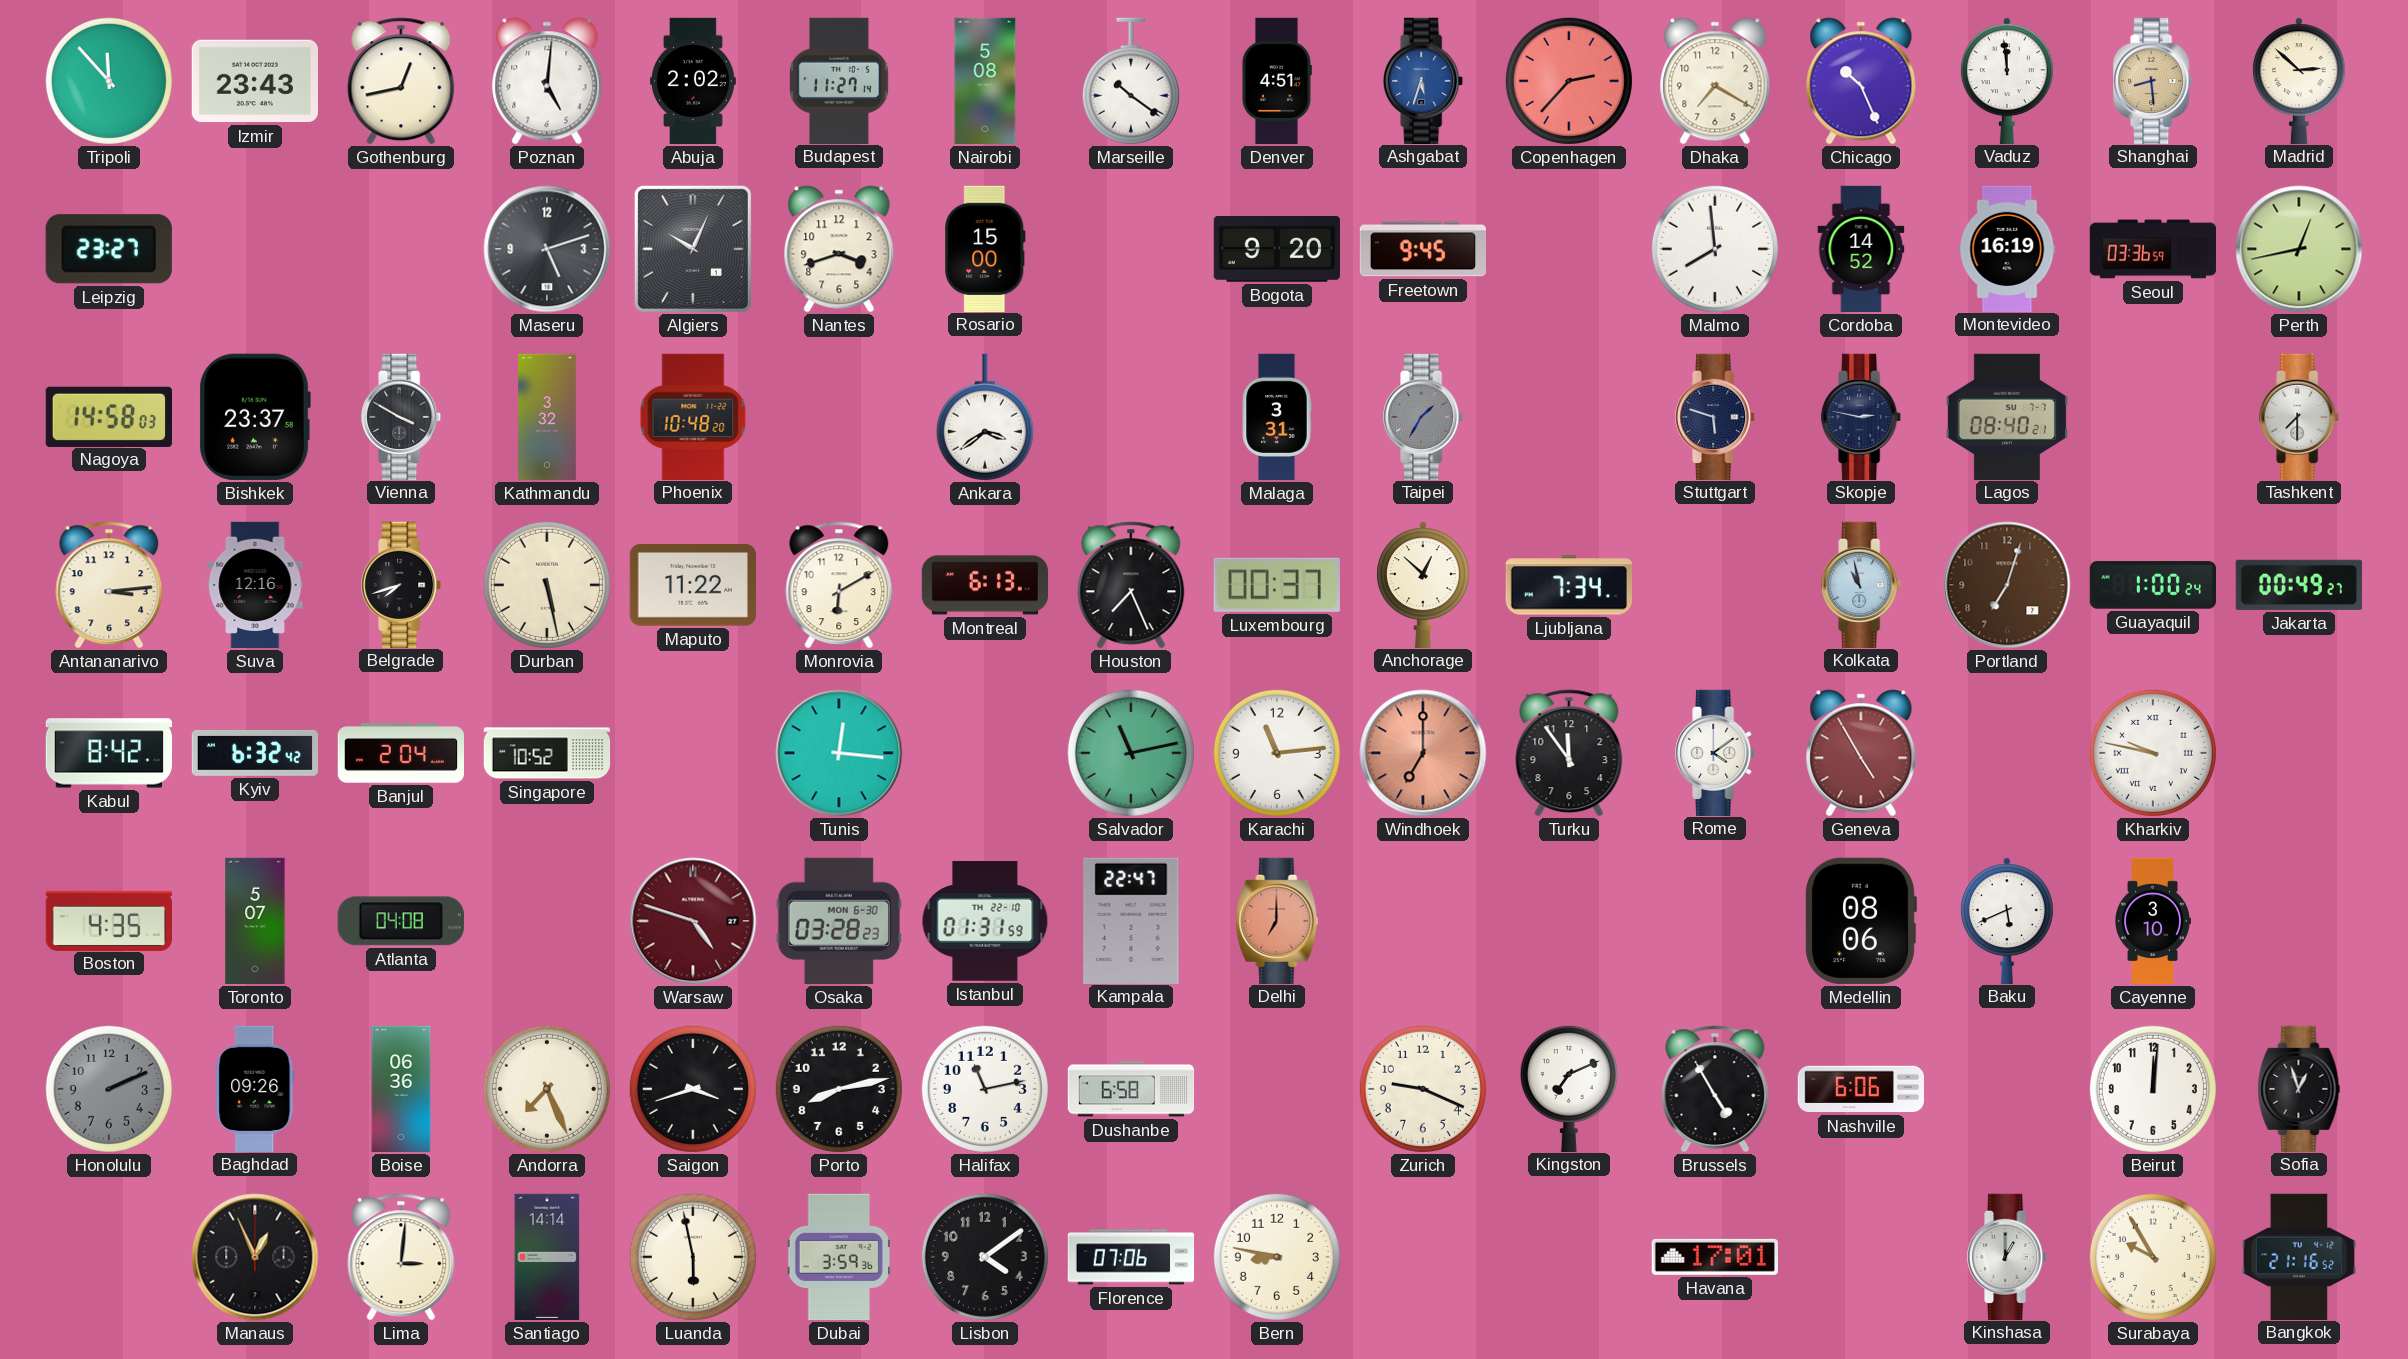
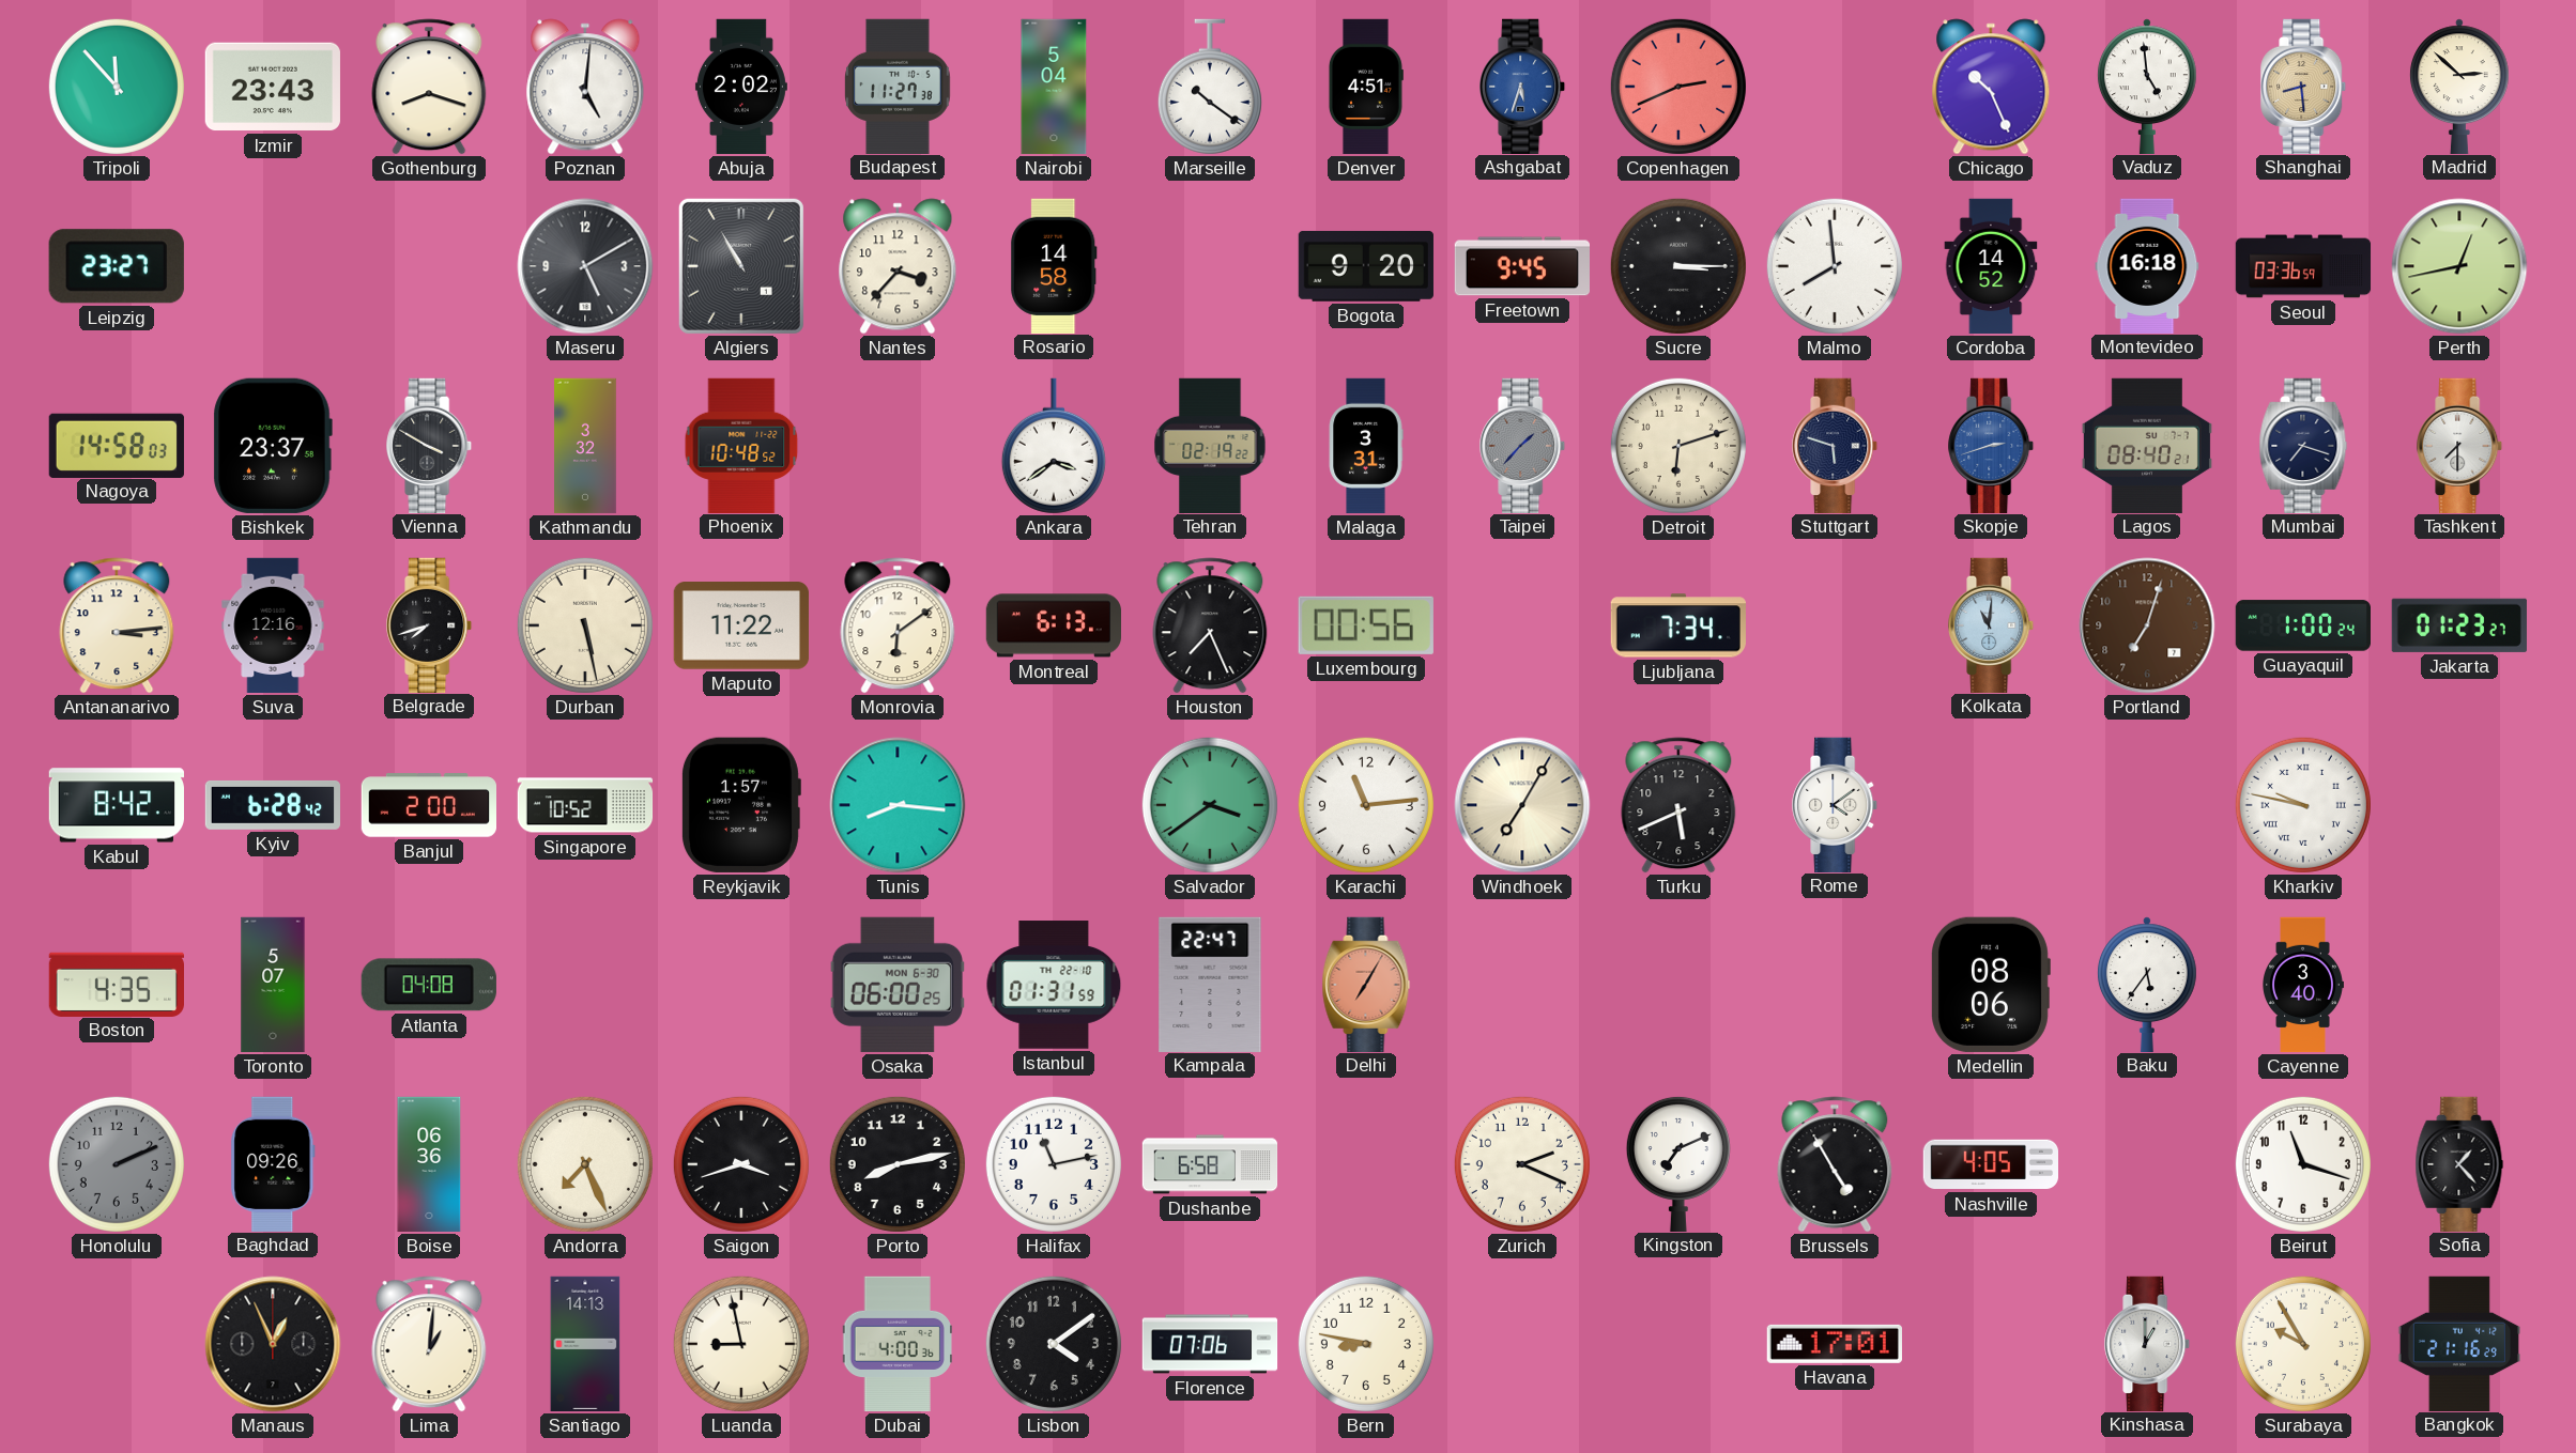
Gothenburg: 12:43 -> 8:18
Budapest: 11:27:14 -> 11:27:38
Nairobi: 5:08 -> 5:04
Copenhagen: 2:37 -> 2:41
Dhaka: 7:20 -> none
Vaduz: 11:59 -> 4:59
Maseru: 5:12 -> 5:10
Algiers: 10:04 -> 10:55
Nantes: 3:42 -> 3:37
Rosario: 15:00 -> 14:58
Sucre: none -> 3:15
Montevideo: 16:19 -> 16:18
Phoenix: 10:48:20 -> 10:48:52
Tehran: none -> 02:19
Taipei: 1:35 -> 1:37
Detroit: none -> 6:12
Skopje: 2:47 -> 2:42
Skopje dial: navy -> blue
Mumbai: none -> 7:18
Monrovia: 6:10 -> 6:09
Luxembourg: 00:37 -> 00:56
Anchorage: 12:52 -> none
Kolkata: 10:58 -> 11:01
Jakarta: 00:49 -> 01:23
Kyiv: 6:32 -> 6:28
Banjul: 2:04 -> 2:00
Reykjavik: none -> 1:57
Tunis: 12:16 -> 8:16
Salvador: 11:13 -> 3:39
Windhoek: 7:00 -> 7:05
Windhoek dial: salmon -> cream
Turku: 11:54 -> 5:41
Geneva: 4:55 -> none
Warsaw: 4:48 -> none
Osaka: 03:28 -> 06:00
Delhi: 7:00 -> 7:05
Baku: 5:41 -> 5:36
Cayenne: 3:10 -> 3:40
Zurich: 9:19 -> 2:19
Nashville: 6:06 -> 4:05
Beirut: 12:01 -> 11:18
Sofia: 12:57 -> 1:23
Lima: 3:01 -> 1:01
Santiago: 14:14 -> 14:13
Luanda: 5:58 -> 8:58
Dubai: 3:59 -> 4:00
Bangkok: 21:16:52 -> 21:16:29
